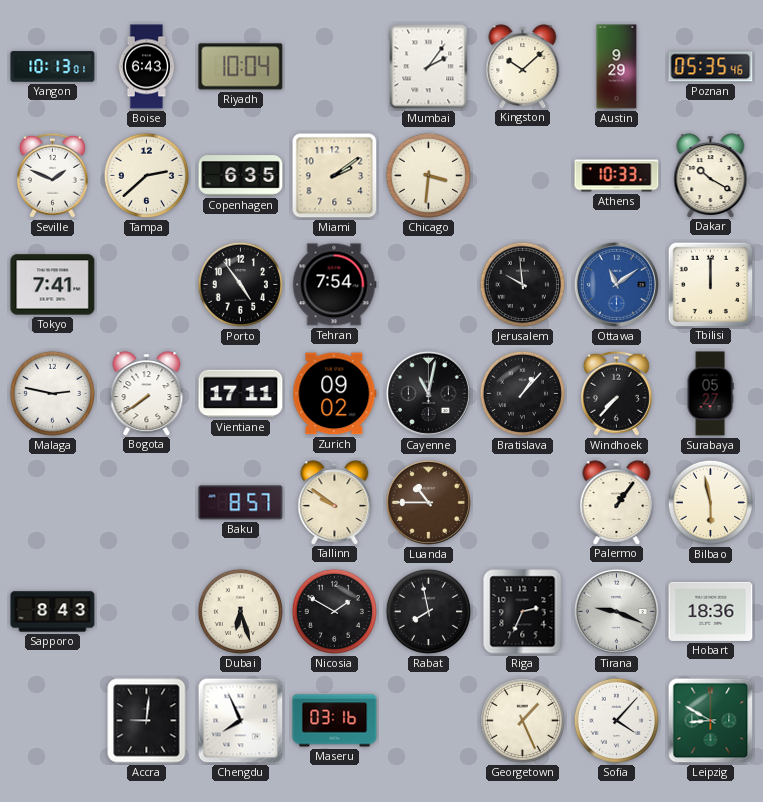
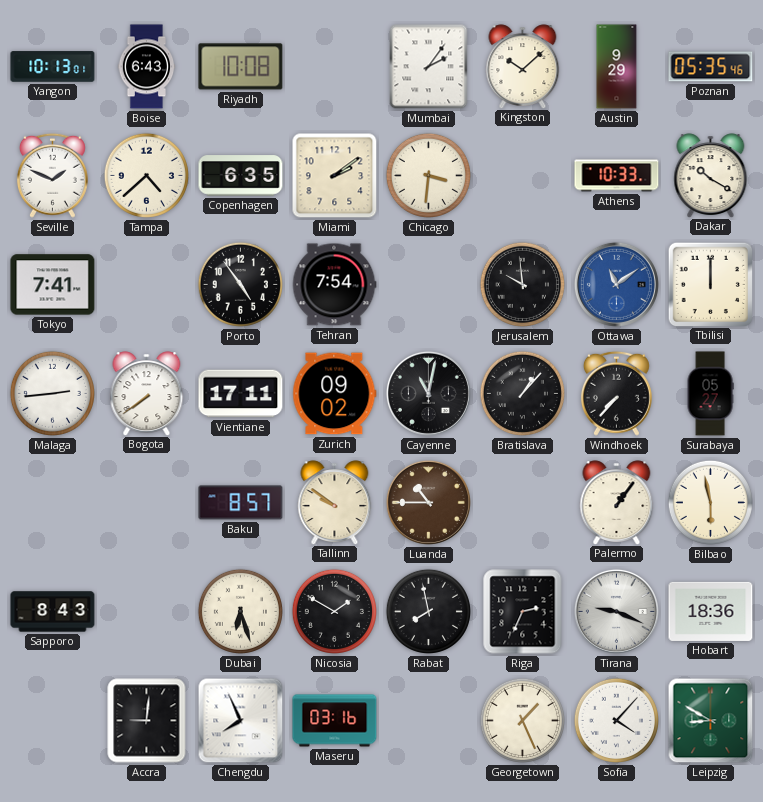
Riyadh: 10:04 -> 10:08
Tampa: 2:38 -> 4:38
Malaga: 2:47 -> 2:44
